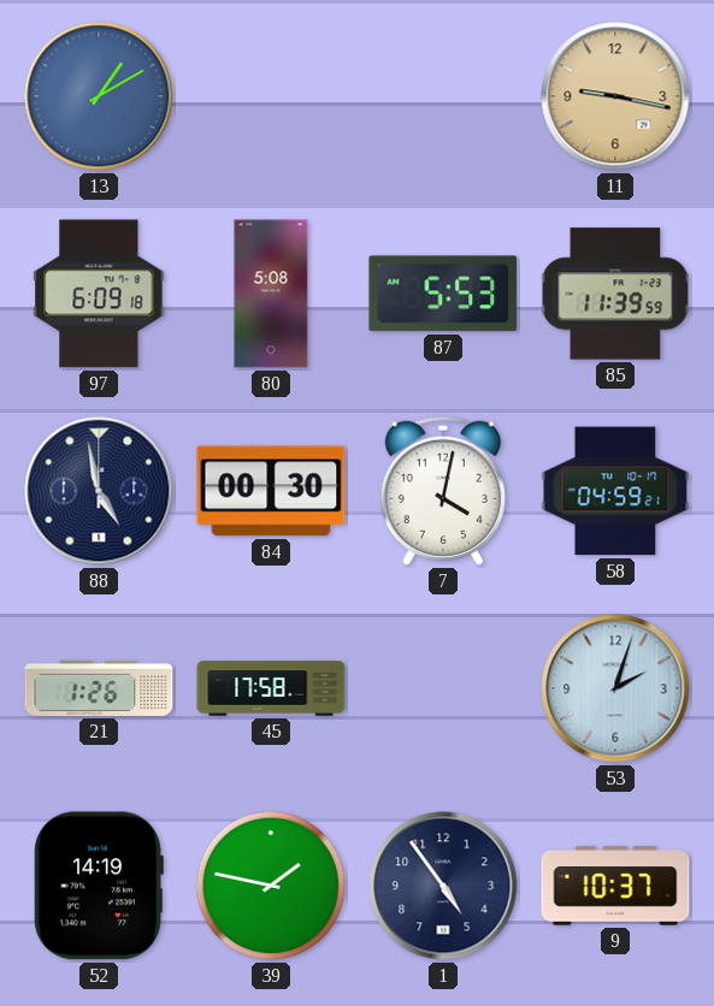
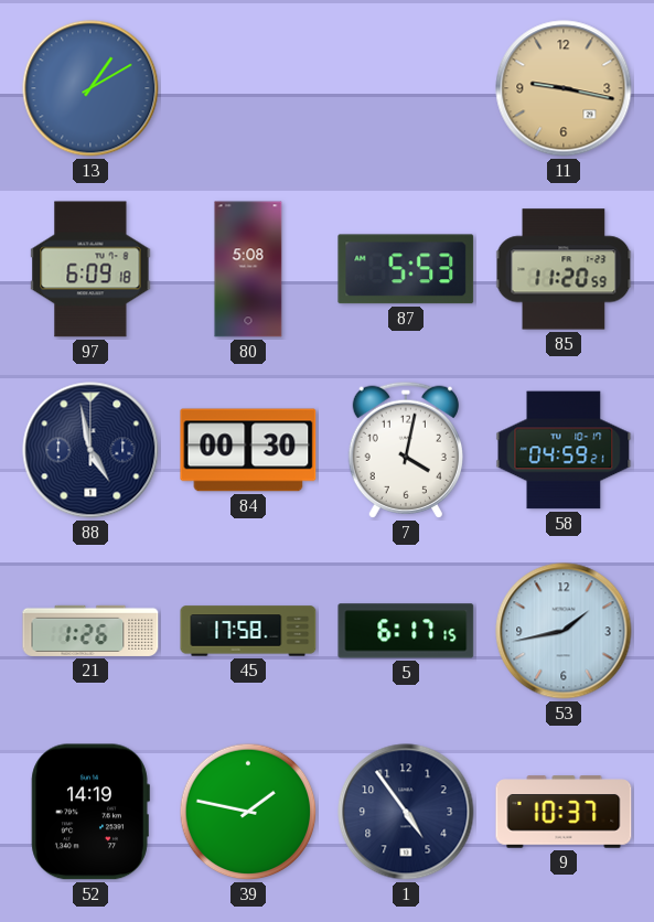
85: 11:39 -> 11:20
5: none -> 6:17
53: 2:03 -> 1:43
